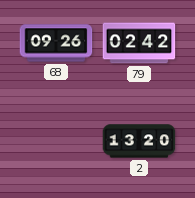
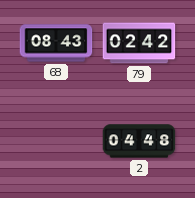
68: 09:26 -> 08:43
2: 13:20 -> 04:48
